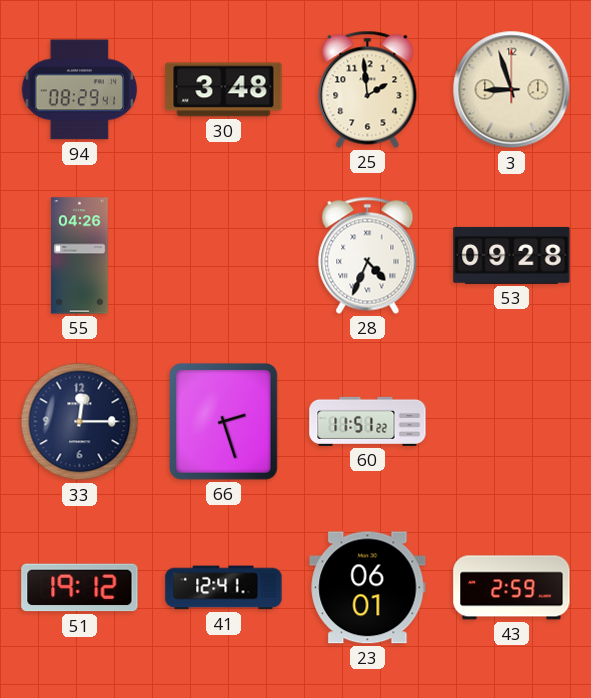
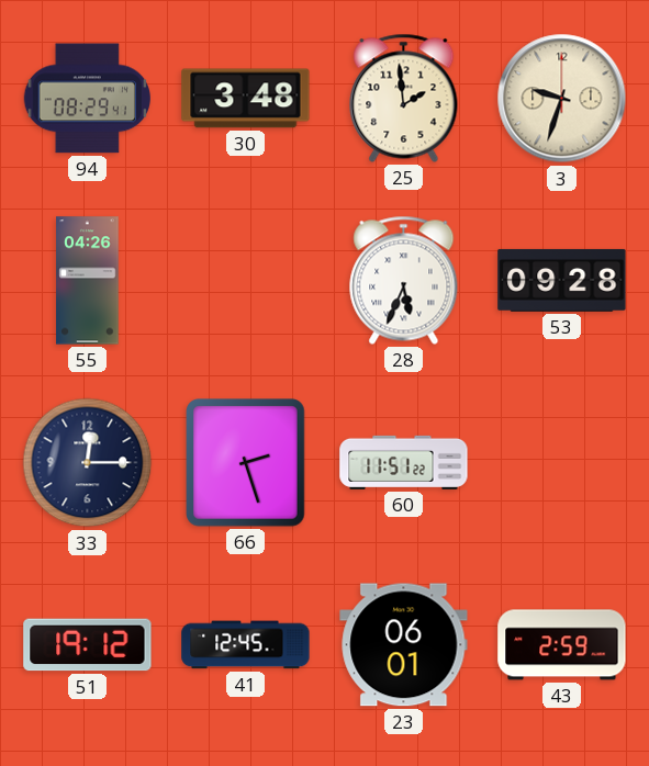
3: 8:57 -> 9:33
28: 4:34 -> 5:34
41: 12:41 -> 12:45
